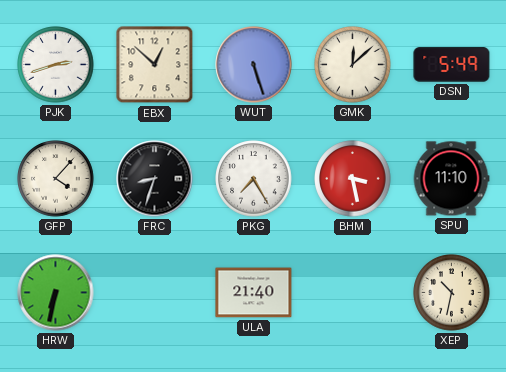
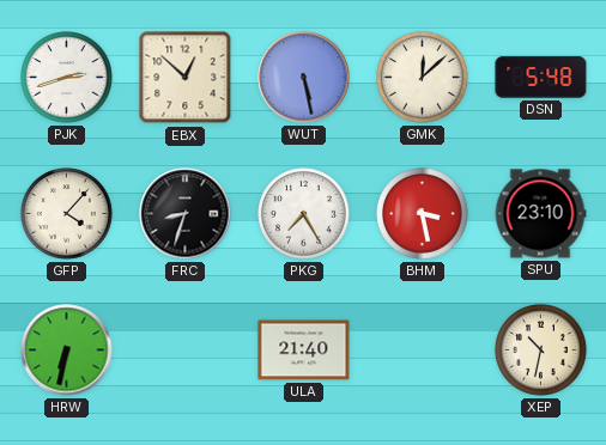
WUT: 5:27 -> 5:28
DSN: 5:49 -> 5:48
SPU: 11:10 -> 23:10
